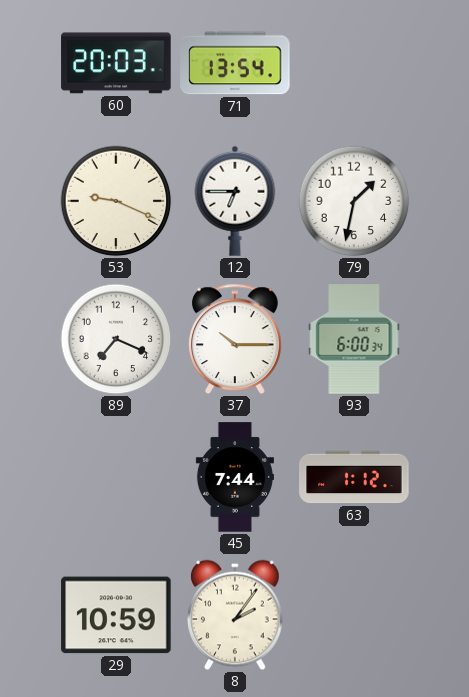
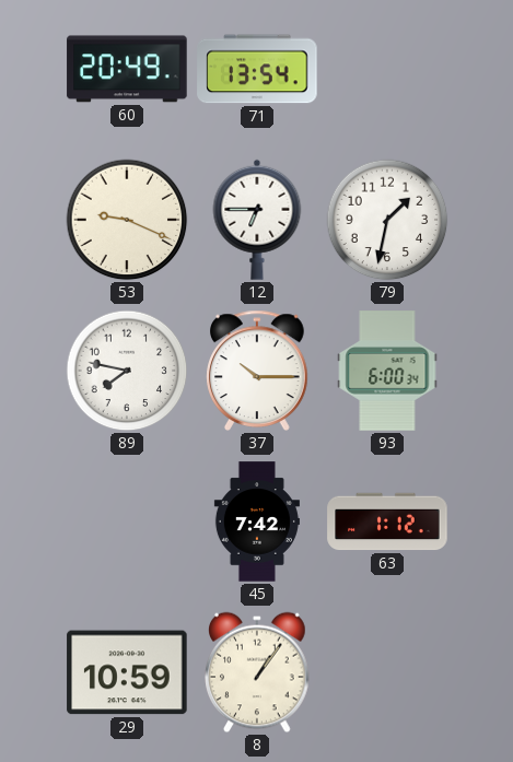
60: 20:03 -> 20:49
89: 7:19 -> 7:47
45: 7:44 -> 7:42
8: 2:06 -> 1:06
